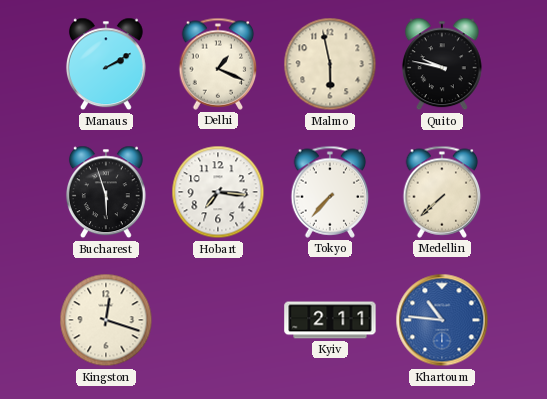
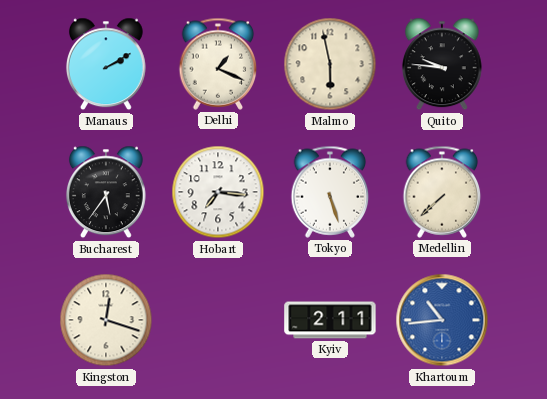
Quito: 9:47 -> 9:46
Bucharest: 5:57 -> 5:36
Tokyo: 7:37 -> 5:27
Khartoum: 10:46 -> 10:44
